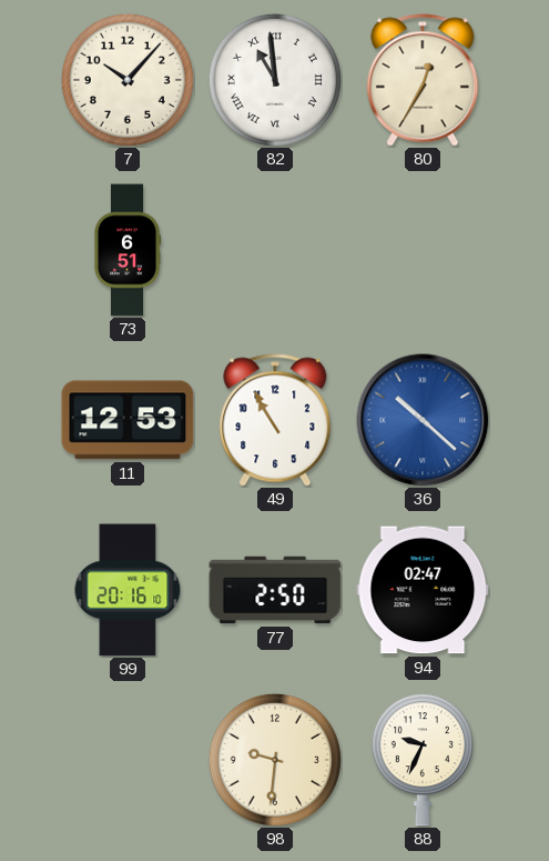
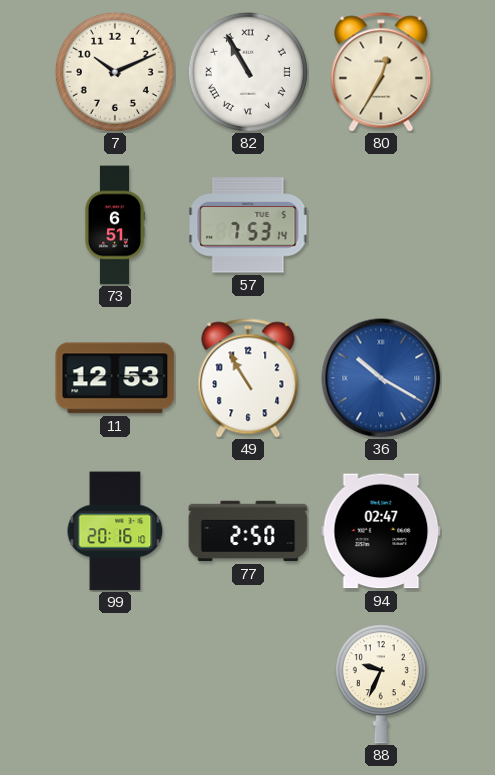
7: 10:07 -> 10:11
82: 10:59 -> 10:55
57: none -> 7:53
36: 10:22 -> 10:20
98: 9:31 -> none
